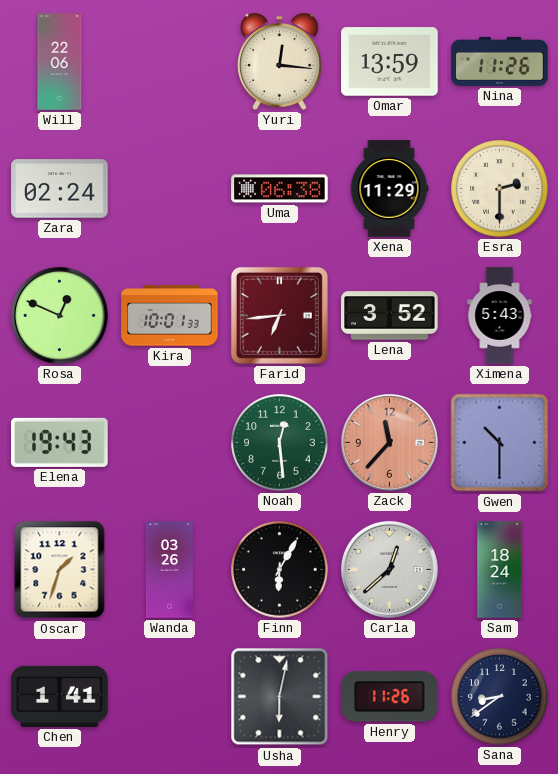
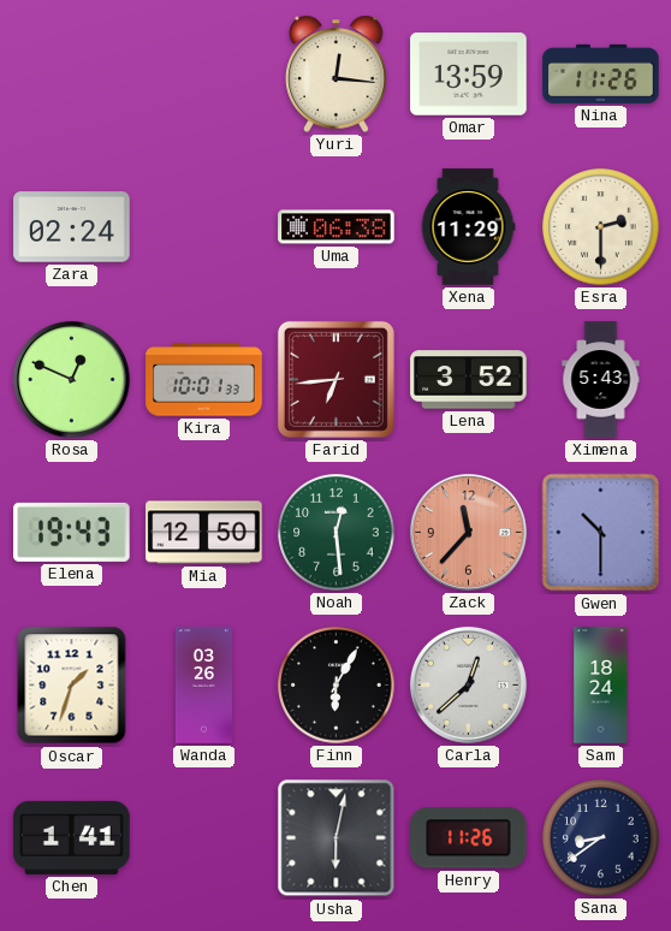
Will: 22:06 -> none
Mia: none -> 12:50
